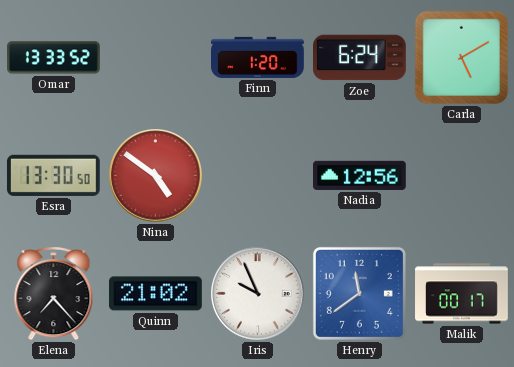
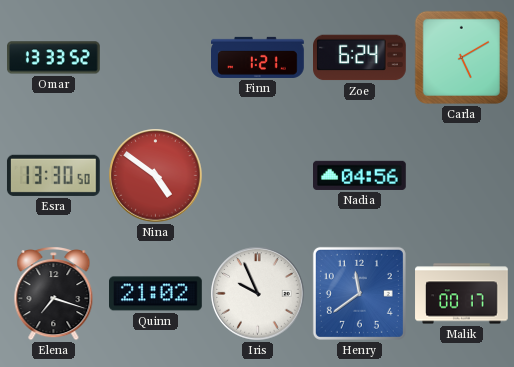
Finn: 1:20 -> 1:21
Nadia: 12:56 -> 04:56
Elena: 7:23 -> 7:18
